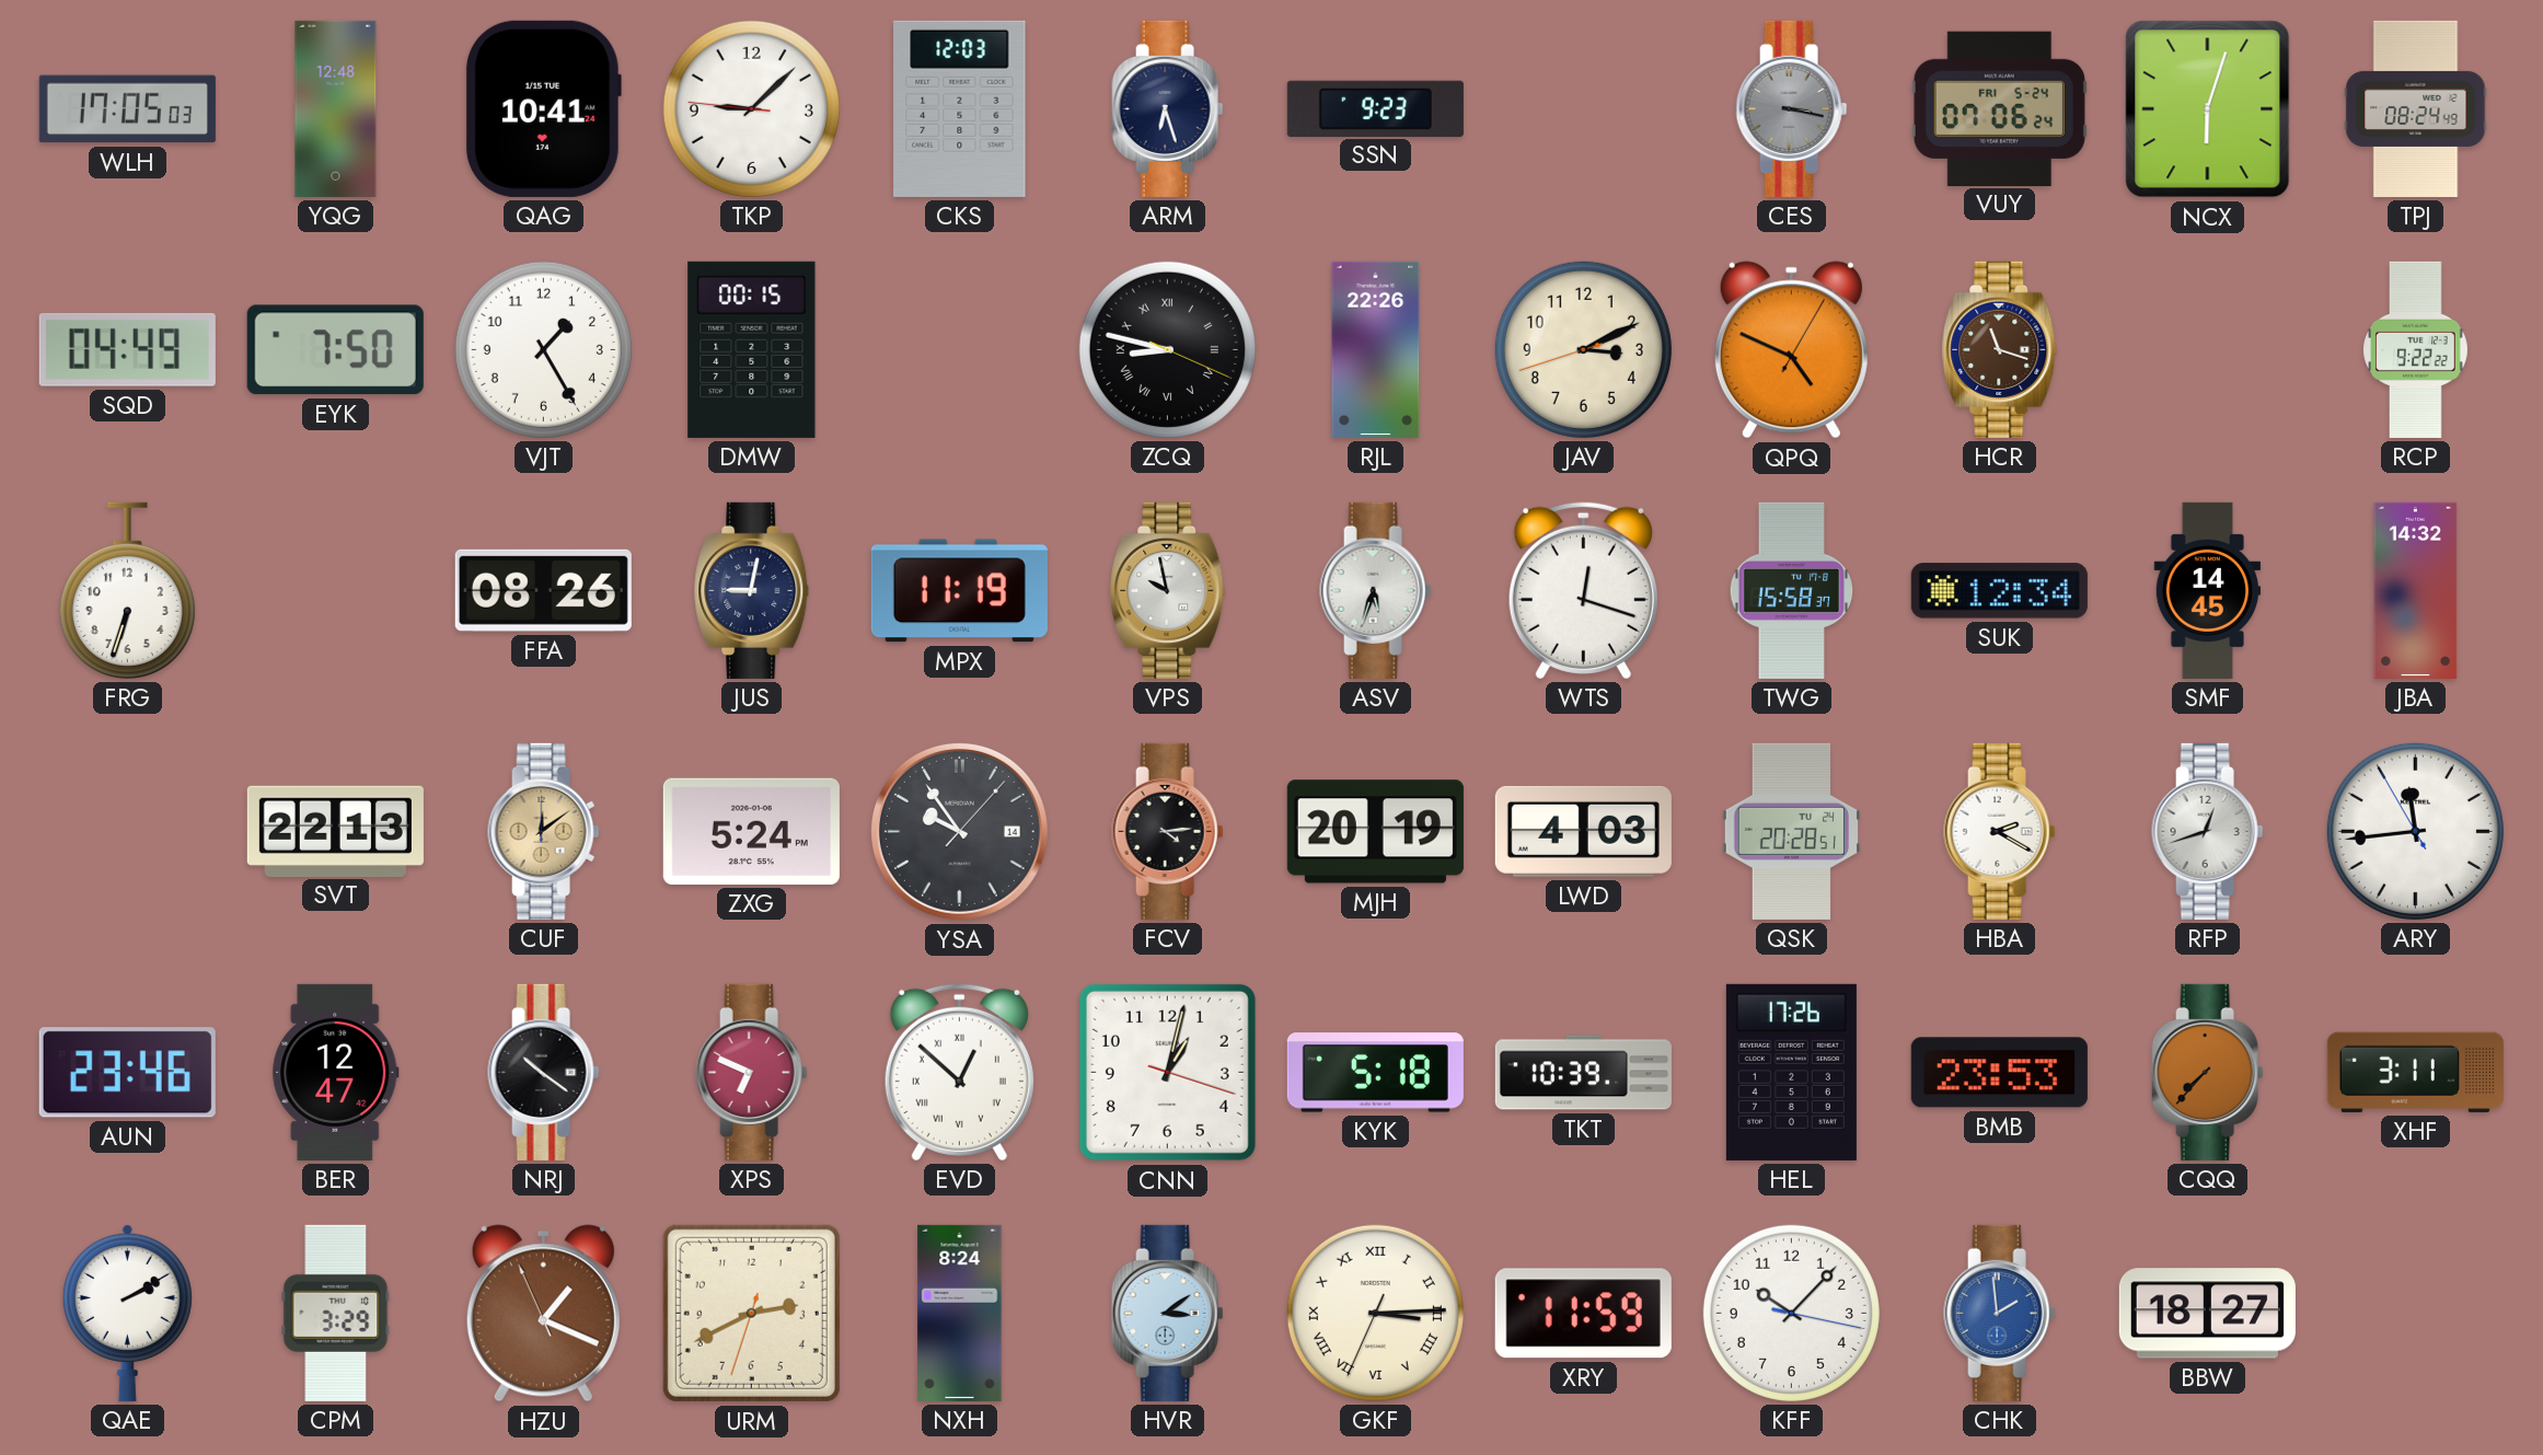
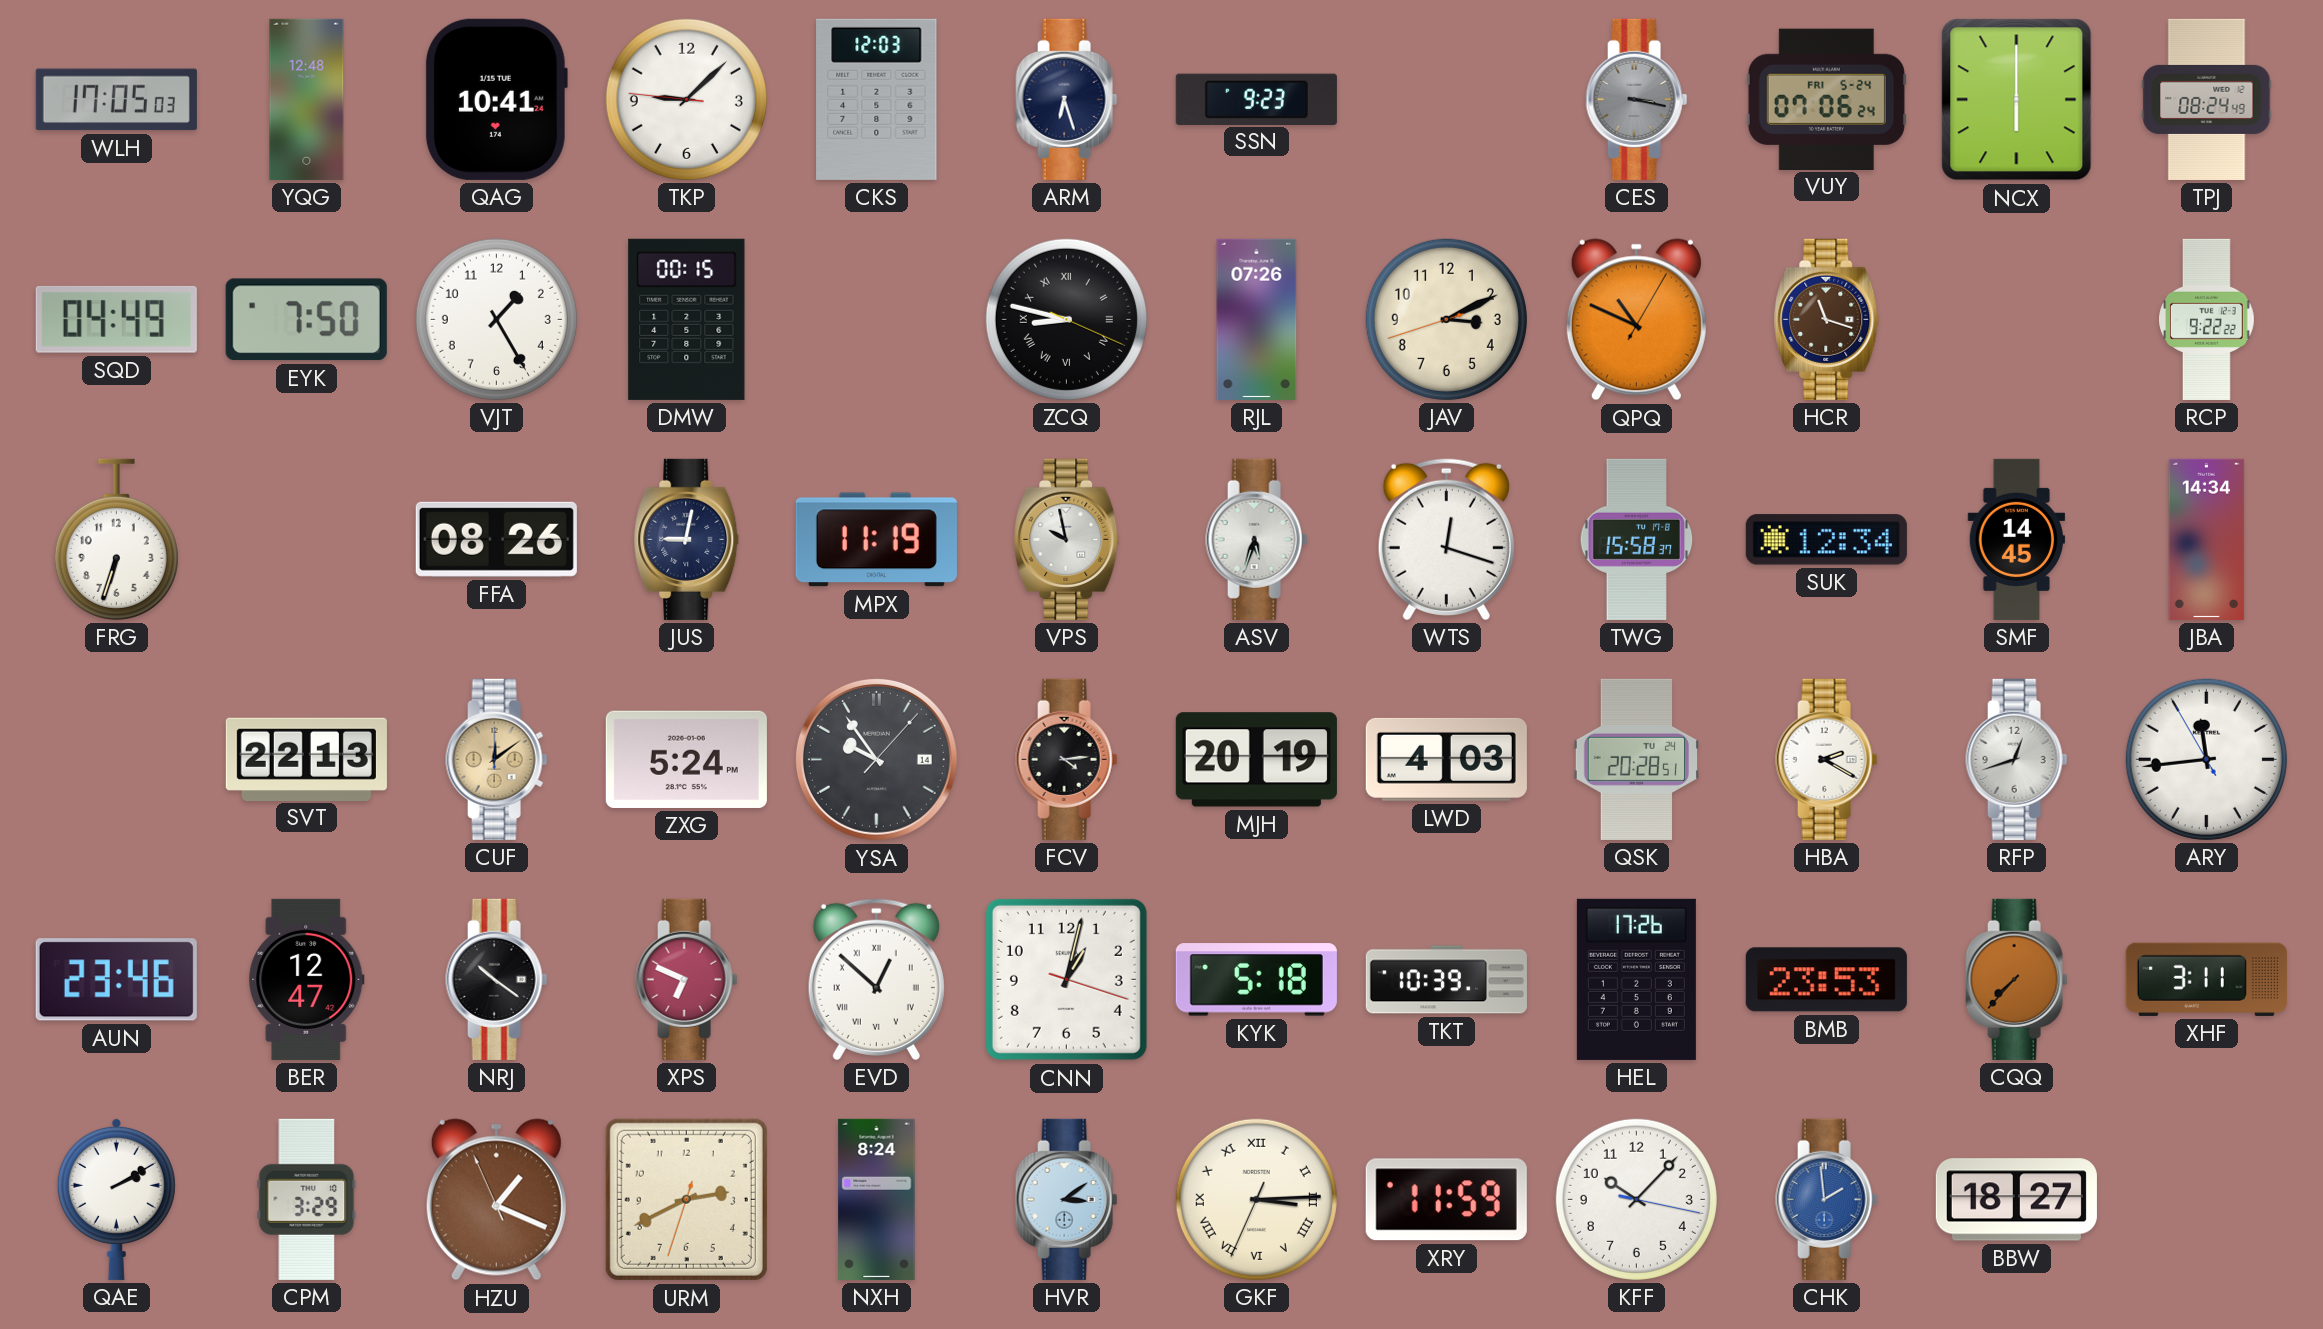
NCX: 6:03 -> 6:00
RJL: 22:26 -> 07:26
QPQ: 4:49 -> 10:49
JBA: 14:32 -> 14:34
